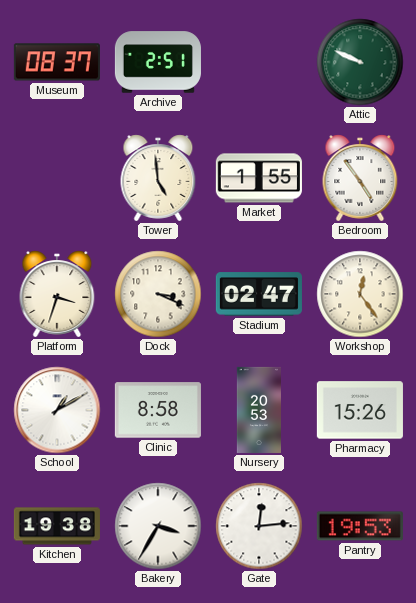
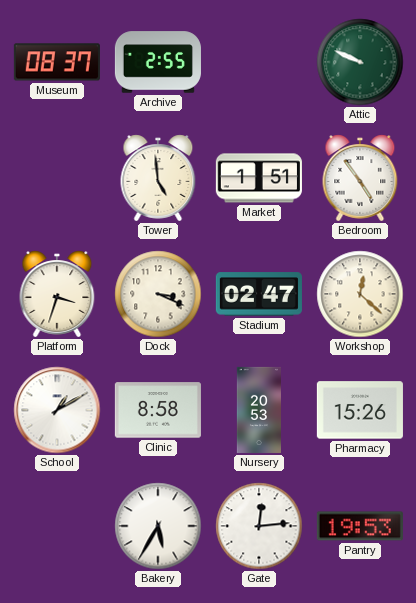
Archive: 2:51 -> 2:55
Market: 1:55 -> 1:51
Workshop: 12:24 -> 12:22
Kitchen: 19:38 -> none
Bakery: 3:35 -> 5:35
